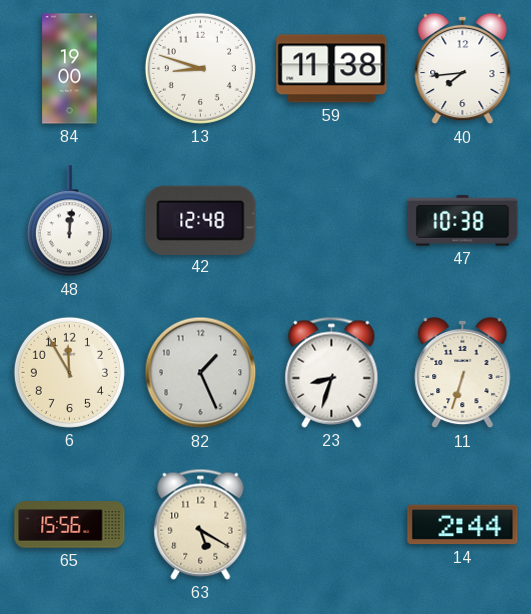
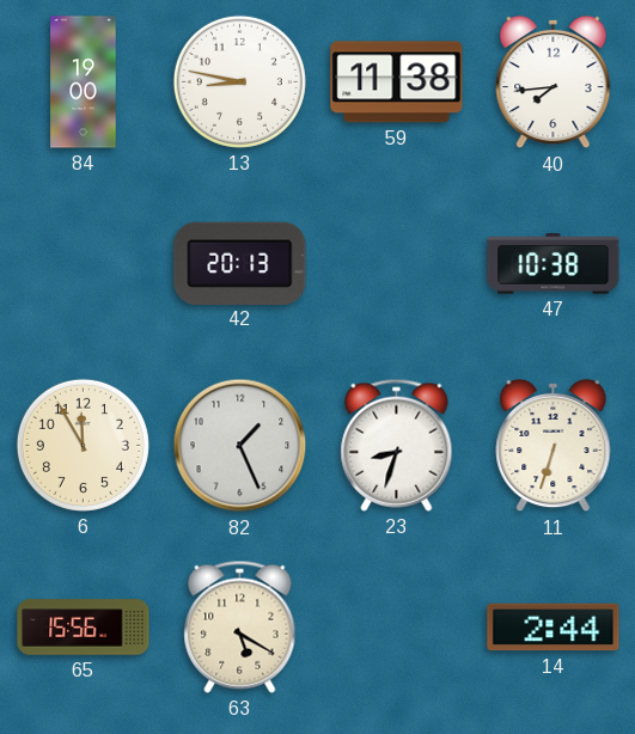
13: 8:48 -> 8:47
48: 12:01 -> none
42: 12:48 -> 20:13
